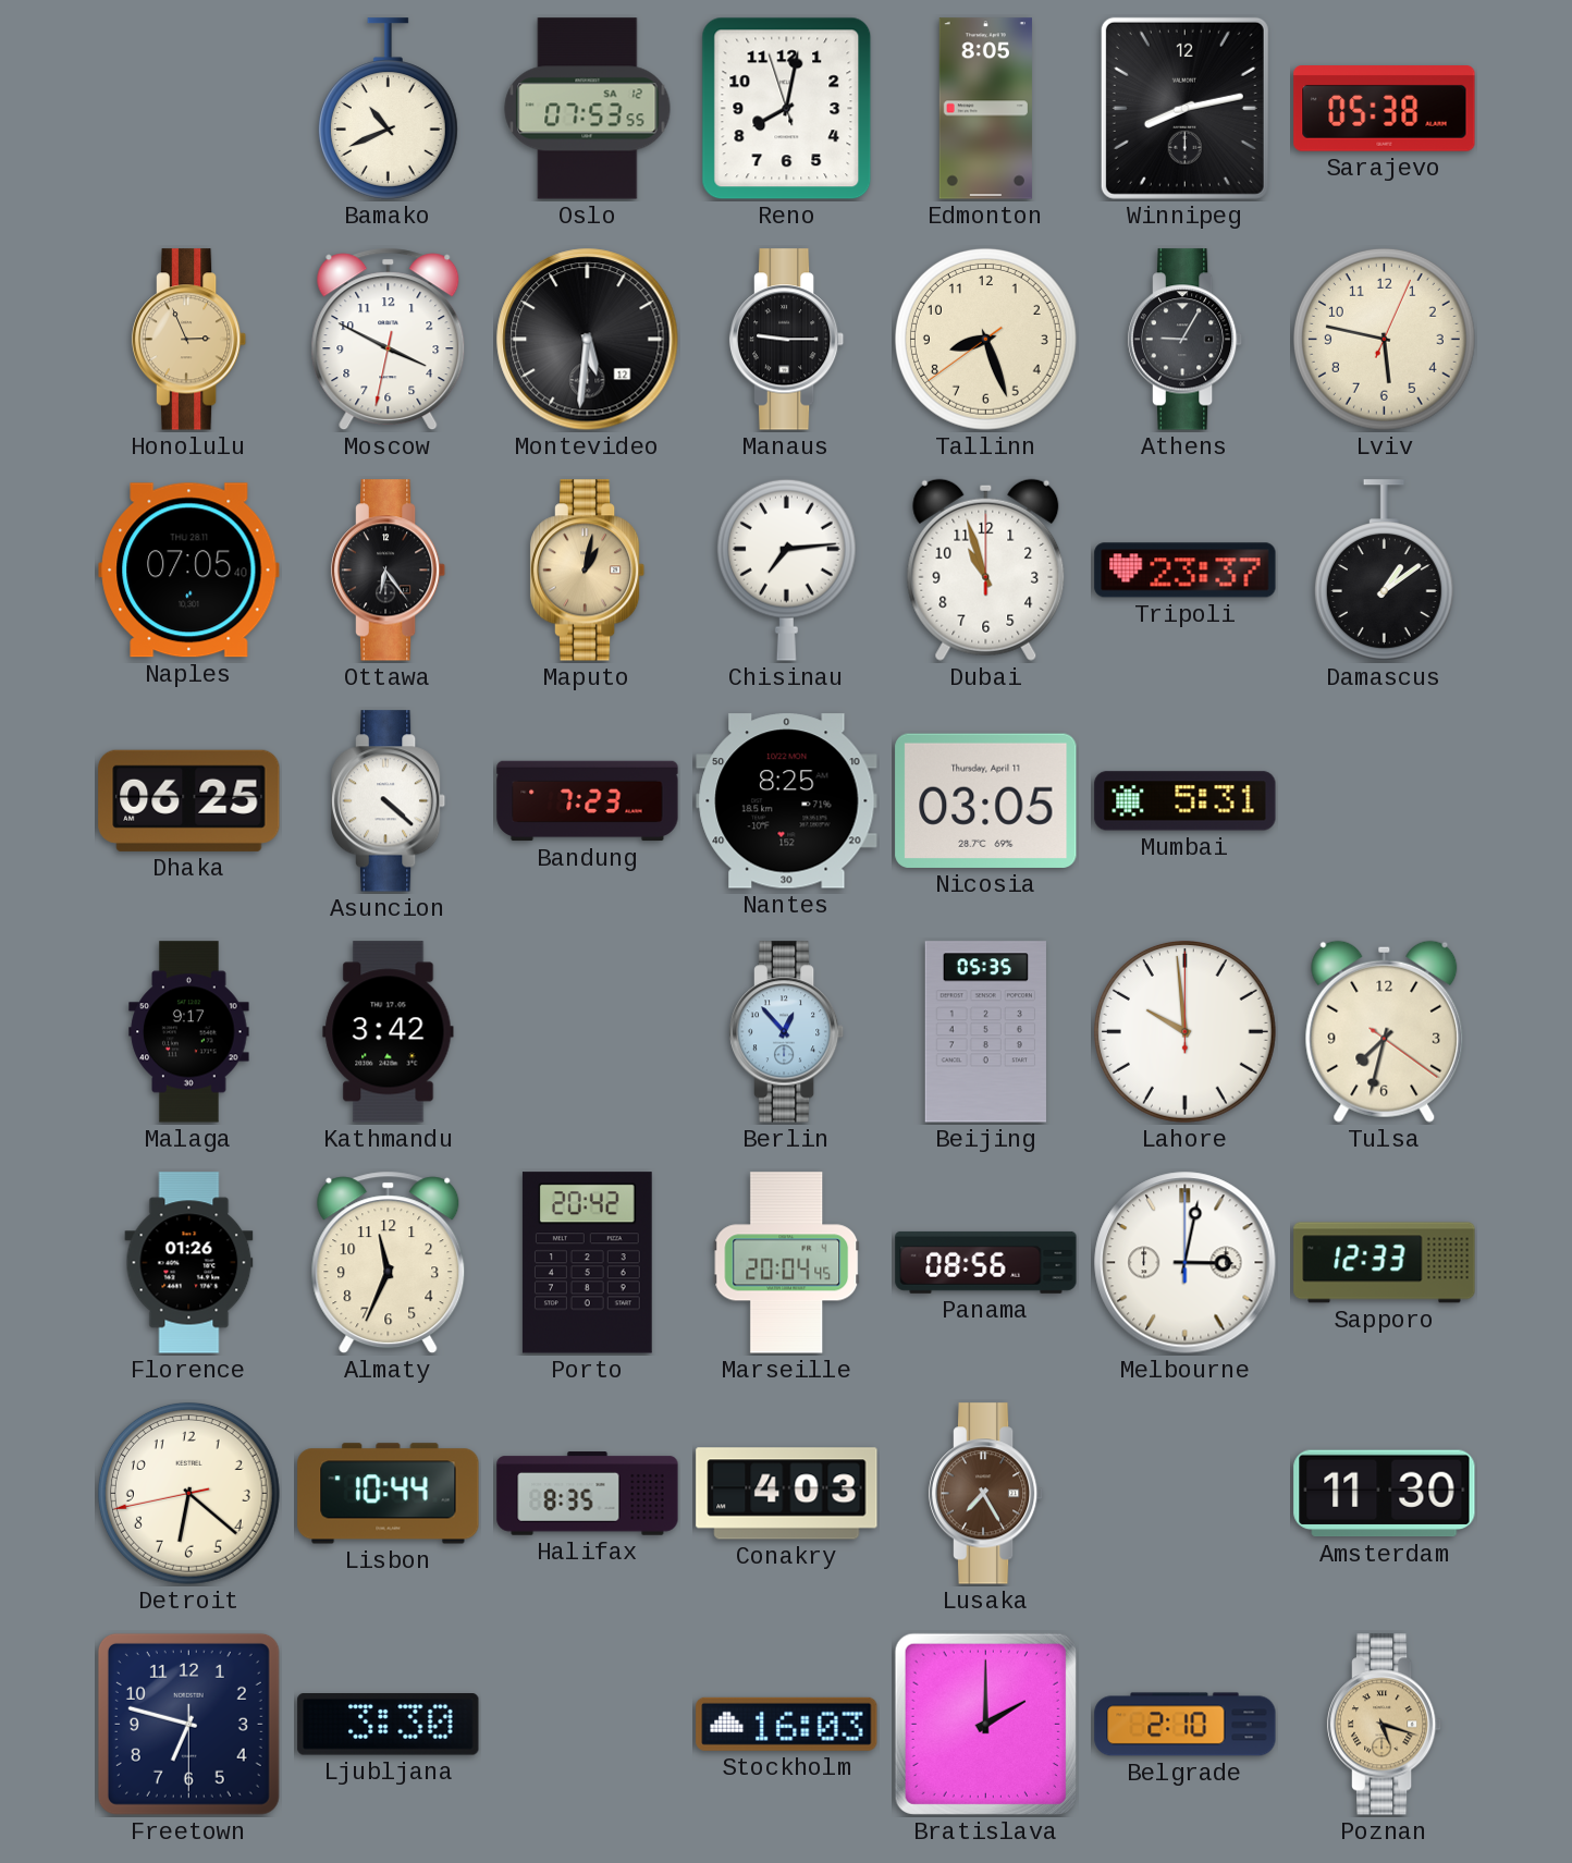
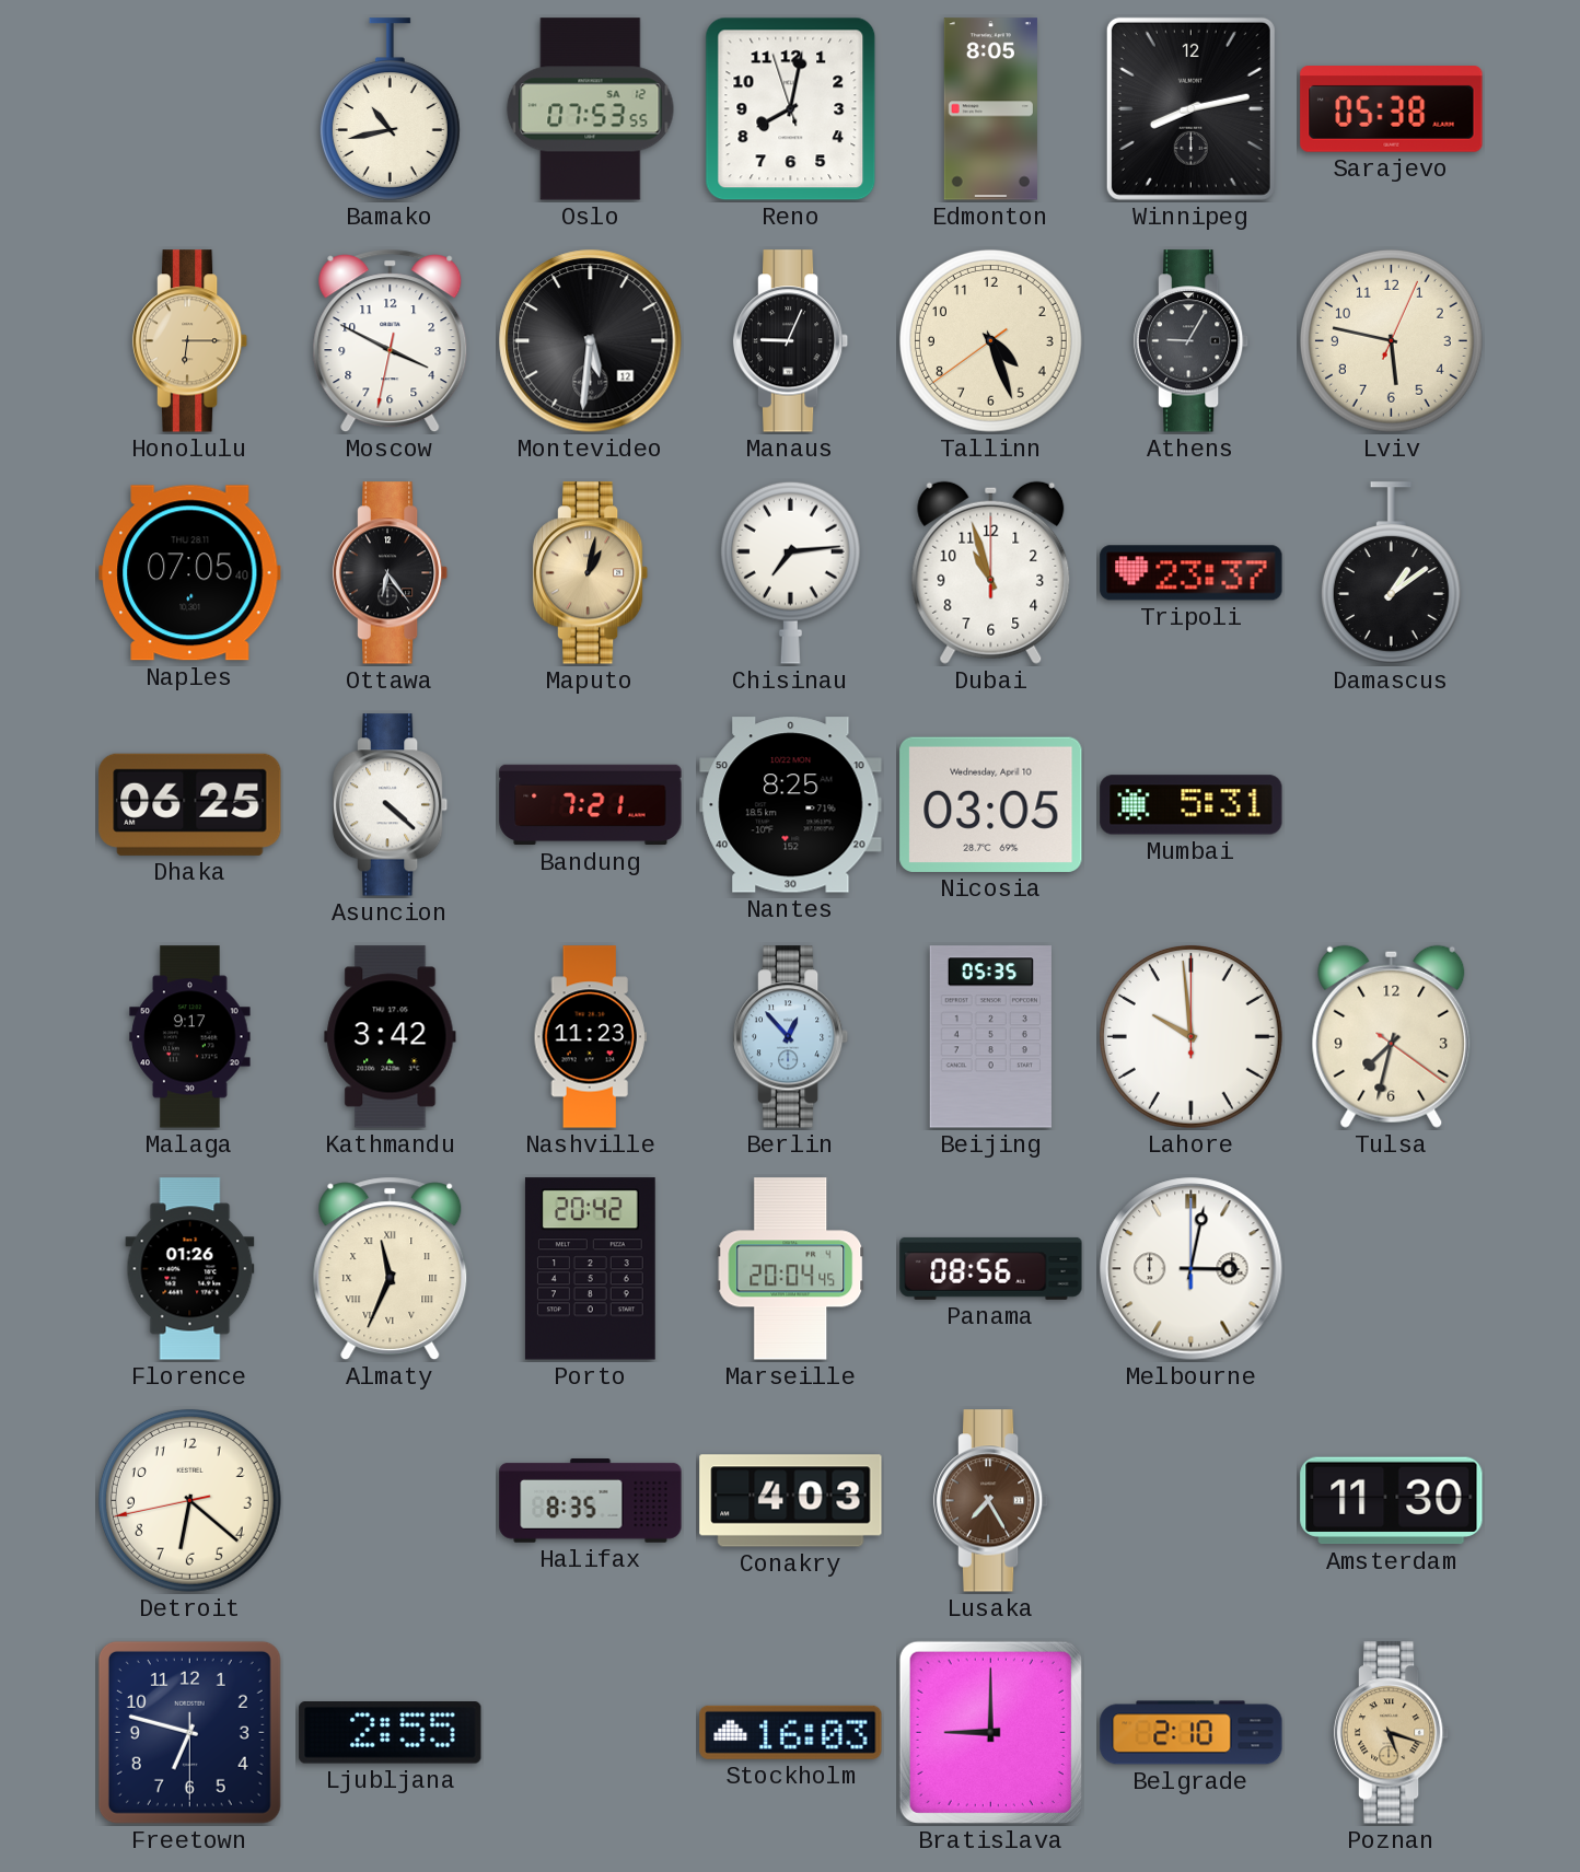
Bamako: 10:41 -> 10:43
Honolulu: 2:56 -> 6:15
Manaus: 9:15 -> 9:04
Tallinn: 8:26 -> 4:26
Bandung: 7:23 -> 7:21
Nicosia date: Thursday, April 11 -> Wednesday, April 10
Nashville: none -> 11:23
Almaty numerals: Arabic -> Roman
Sapporo: 12:33 -> none
Lisbon: 10:44 -> none
Ljubljana: 3:30 -> 2:55
Bratislava: 2:00 -> 9:00
